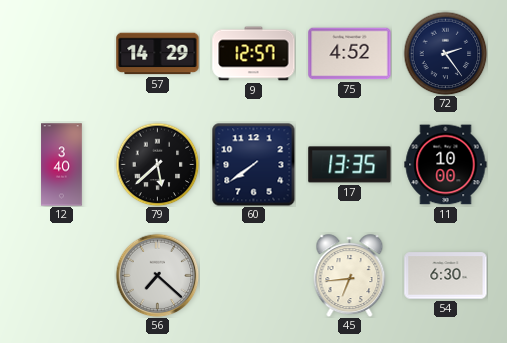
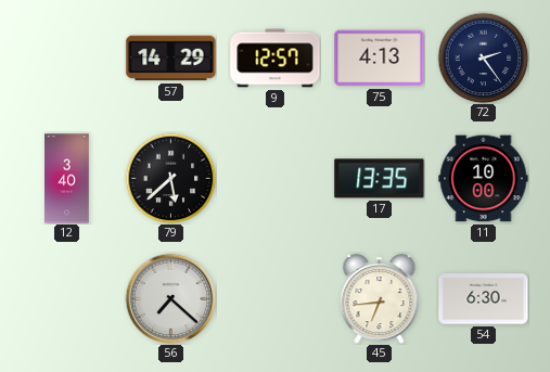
75: 4:52 -> 4:13
60: 7:39 -> none
